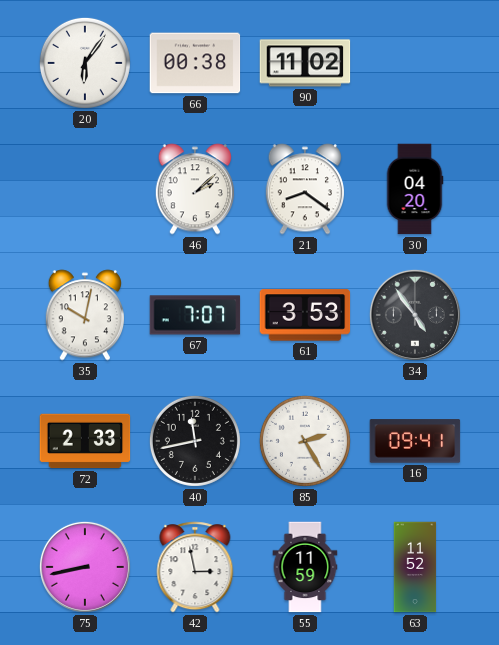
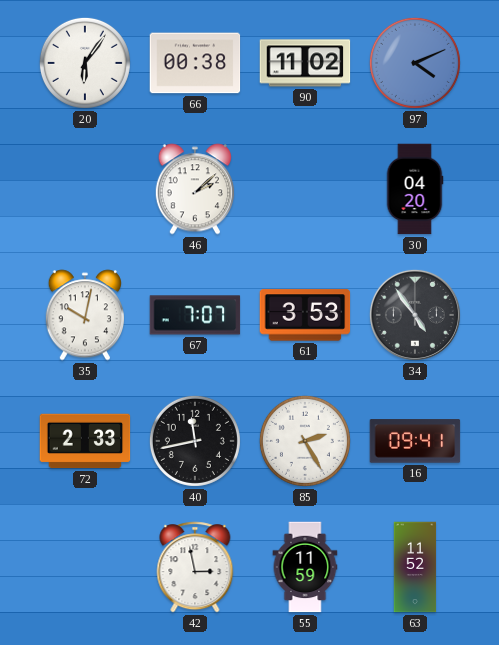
97: none -> 4:11
21: 8:21 -> none
75: 8:43 -> none
